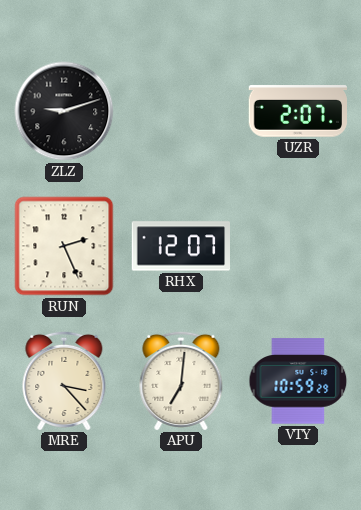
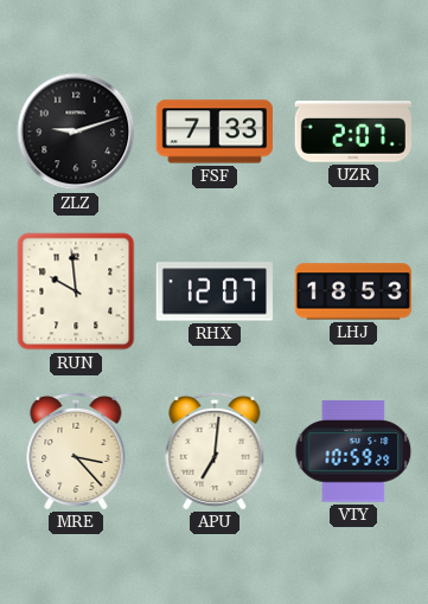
FSF: none -> 7:33
RUN: 2:26 -> 9:59
LHJ: none -> 18:53
